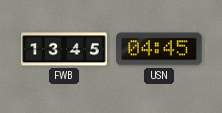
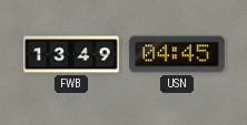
FWB: 13:45 -> 13:49
